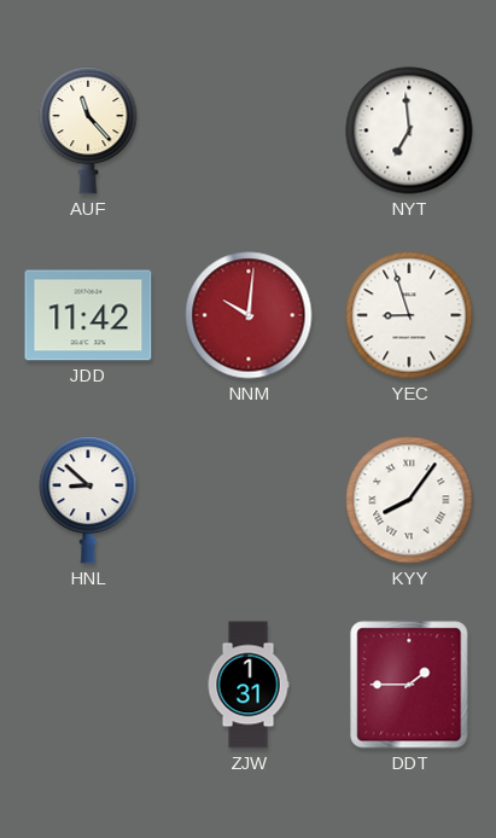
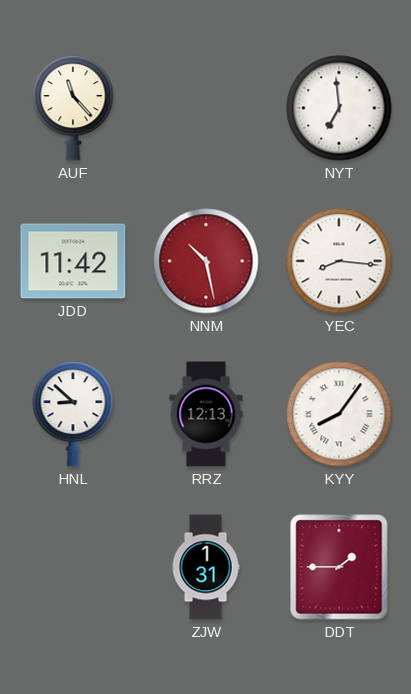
NNM: 10:01 -> 10:28
YEC: 8:57 -> 8:16
RRZ: none -> 12:13
